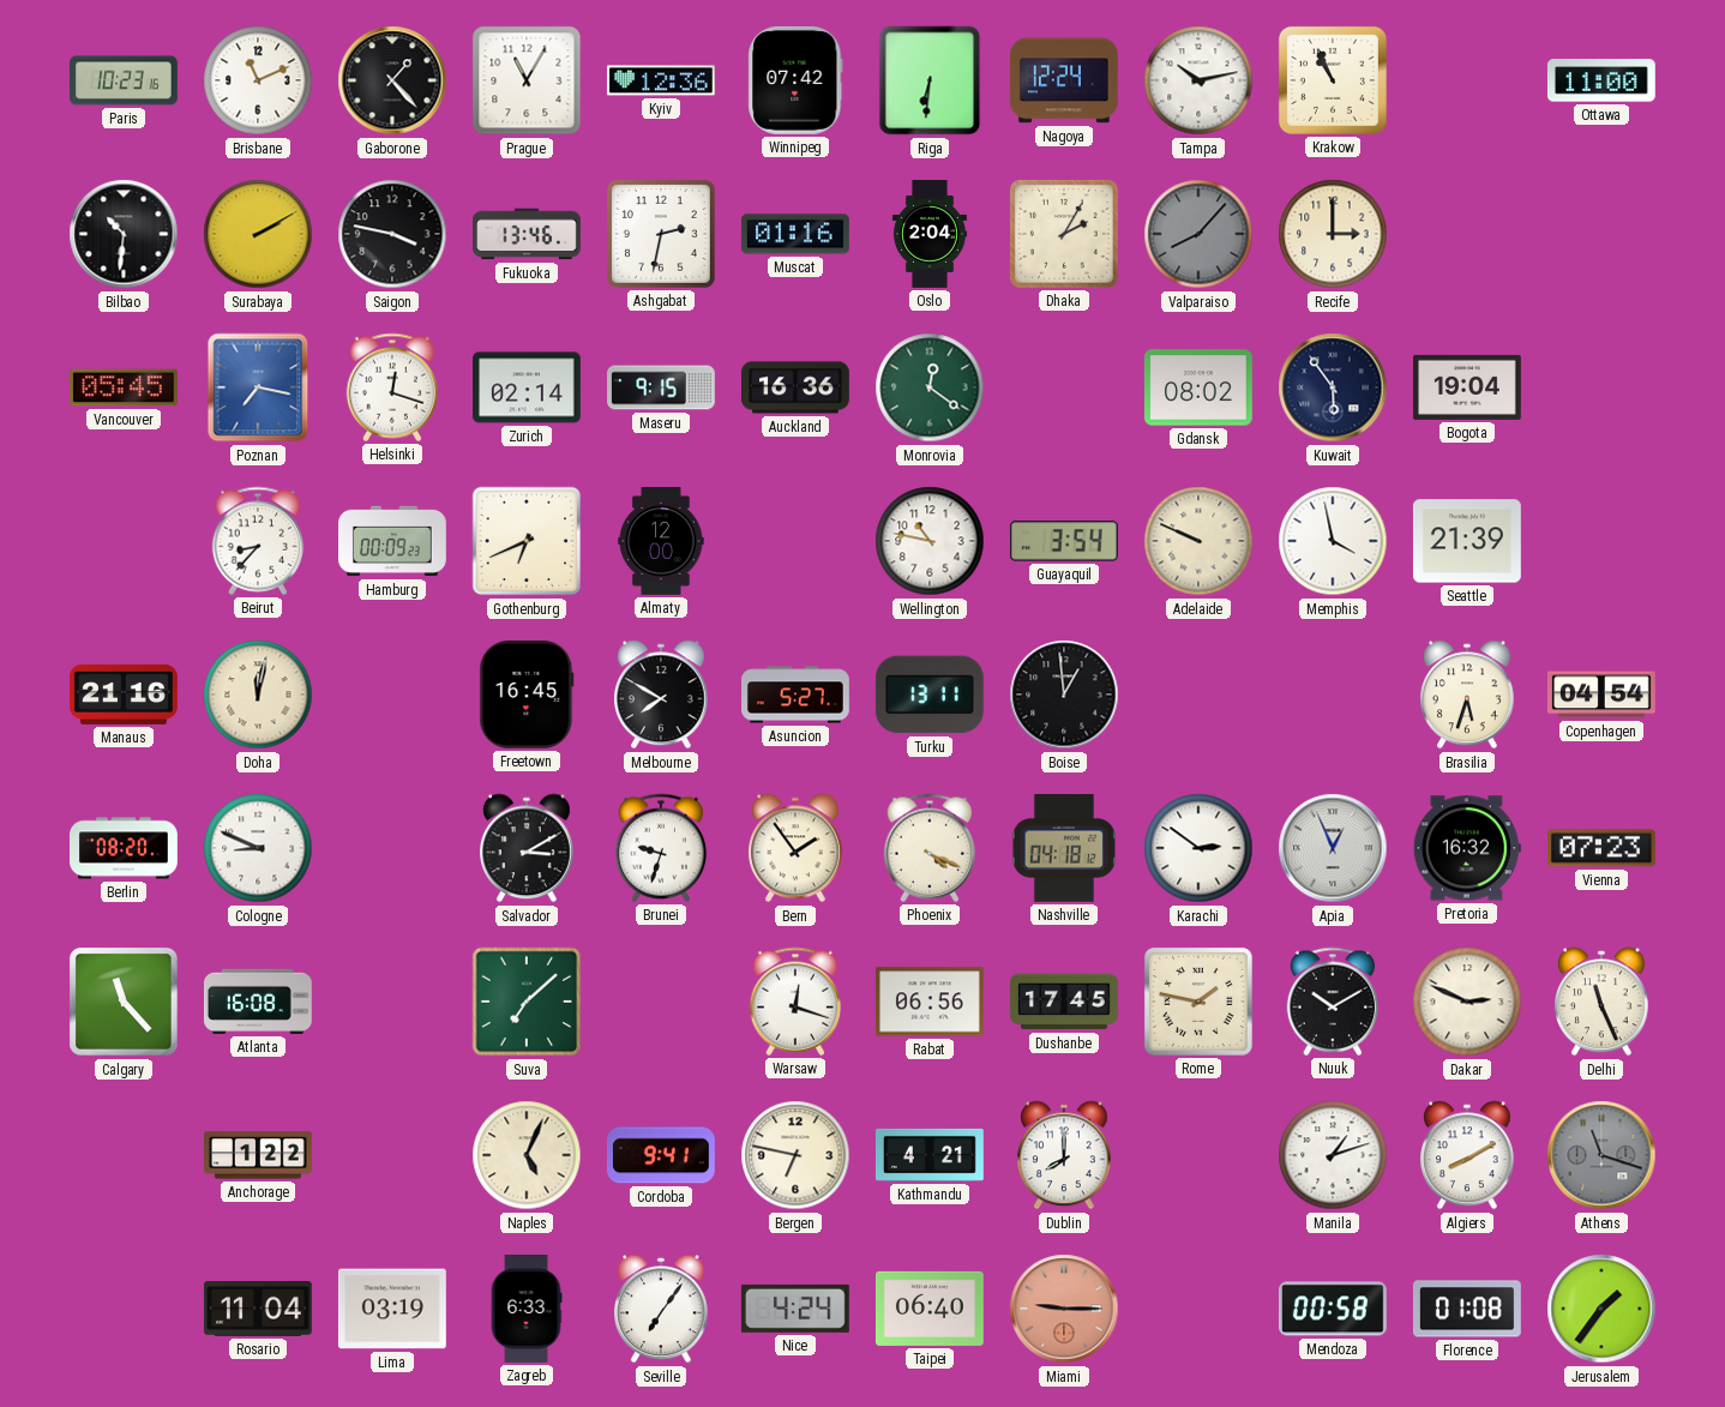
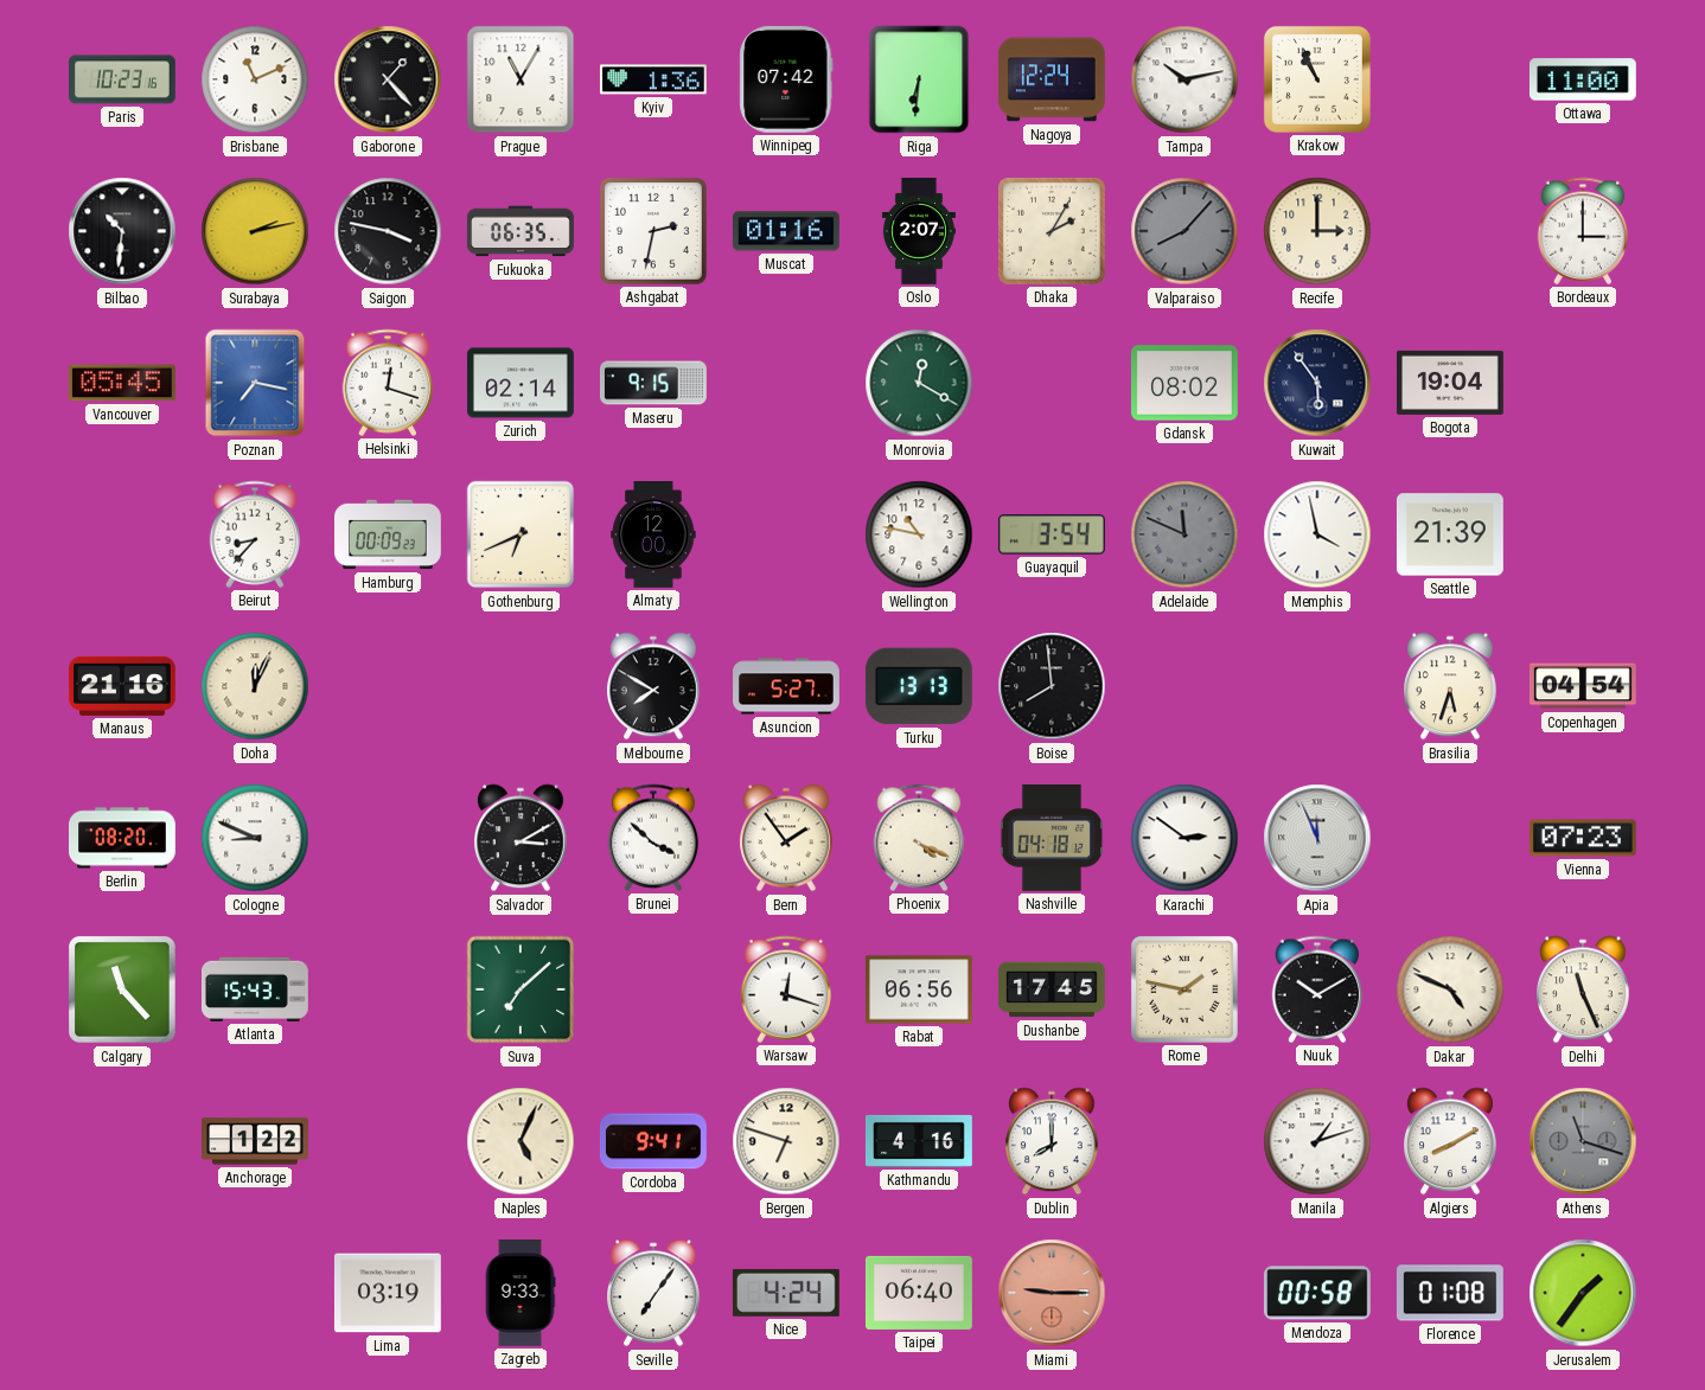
Kyiv: 12:36 -> 1:36
Surabaya: 2:10 -> 2:13
Fukuoka: 13:46 -> 06:35
Oslo: 2:04 -> 2:07
Bordeaux: none -> 3:00
Auckland: 16:36 -> none
Monrovia: 12:21 -> 12:20
Adelaide: 9:49 -> 11:49
Adelaide dial: cream -> grey
Doha: 12:02 -> 12:04
Freetown: 16:45 -> none
Turku: 13:11 -> 13:13
Boise: 12:59 -> 7:59
Brunei: 9:33 -> 3:52
Apia: 12:56 -> 11:56
Pretoria: 16:32 -> none
Atlanta: 16:08 -> 15:43
Dakar: 2:49 -> 4:49
Bergen: 6:47 -> 6:48
Kathmandu: 4:21 -> 4:16
Rosario: 11:04 -> none
Zagreb: 6:33 -> 9:33
